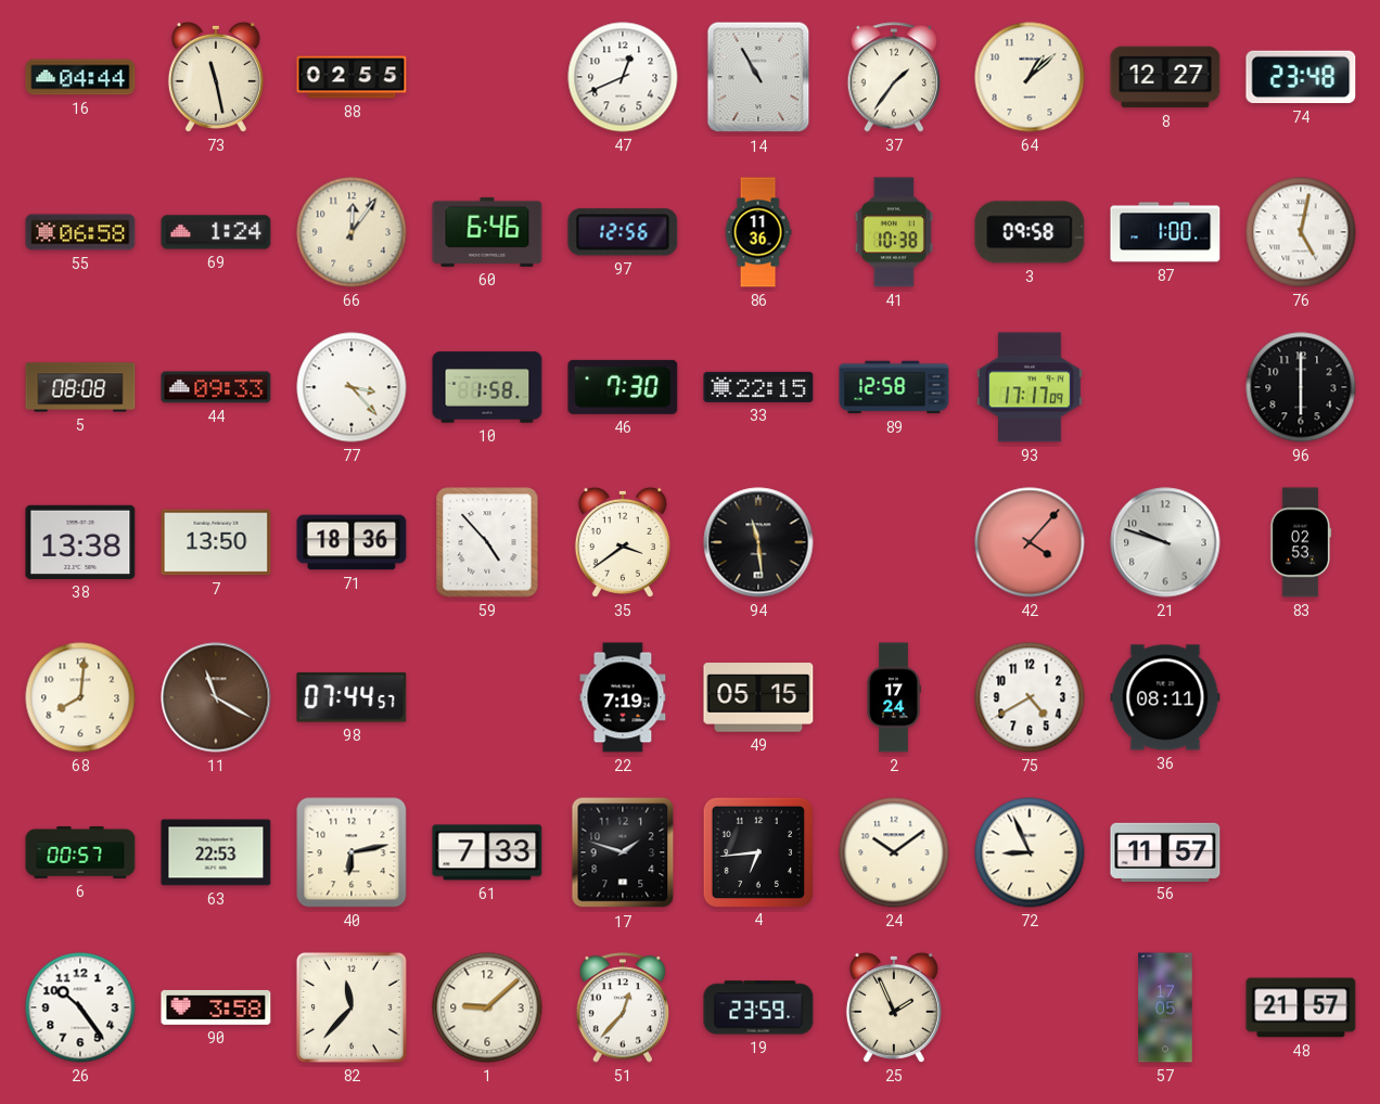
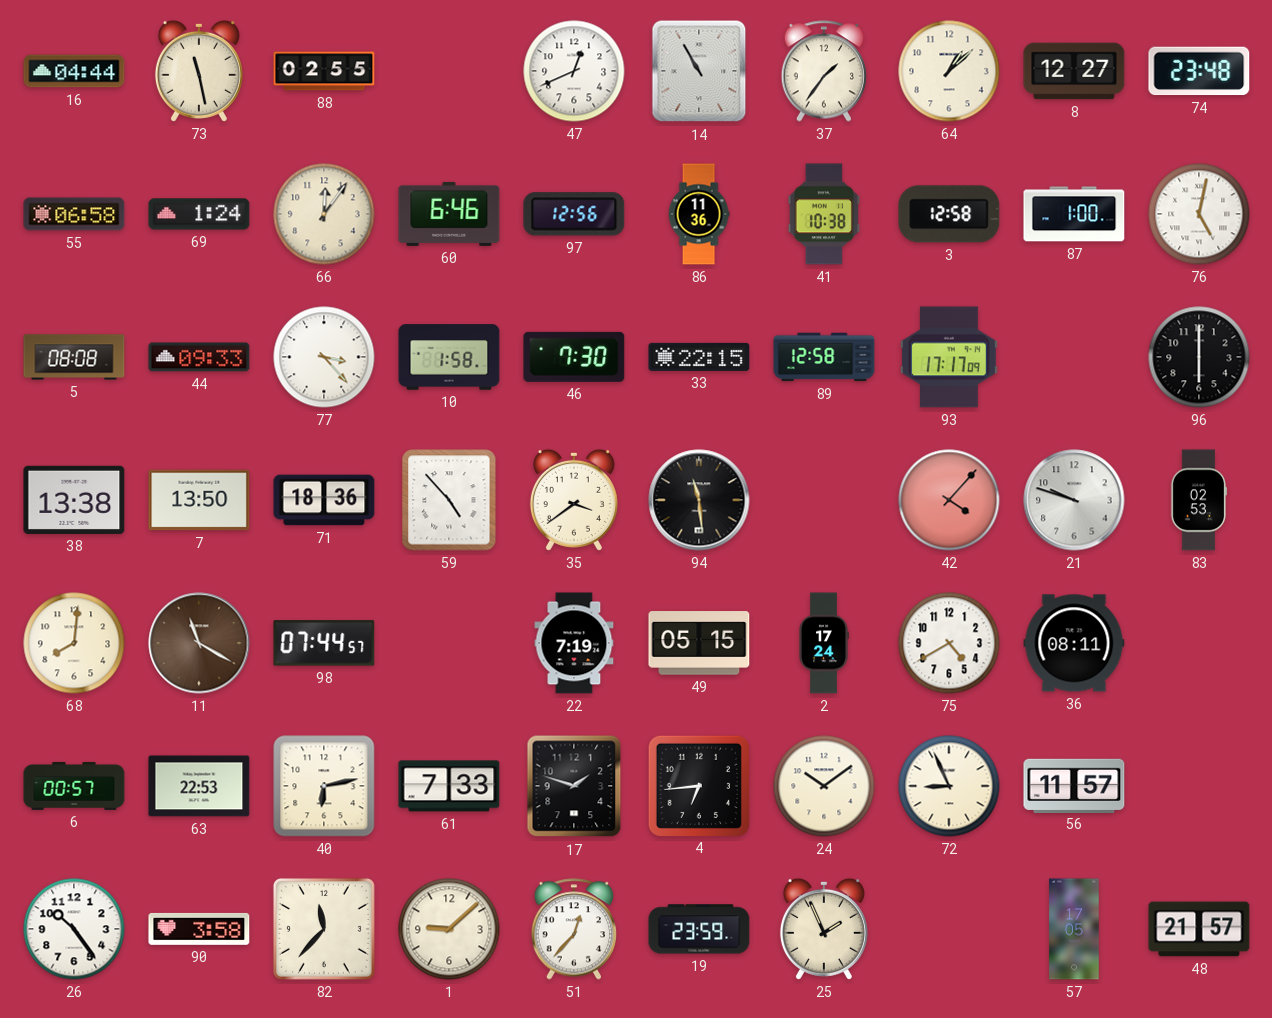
3: 09:58 -> 12:58
